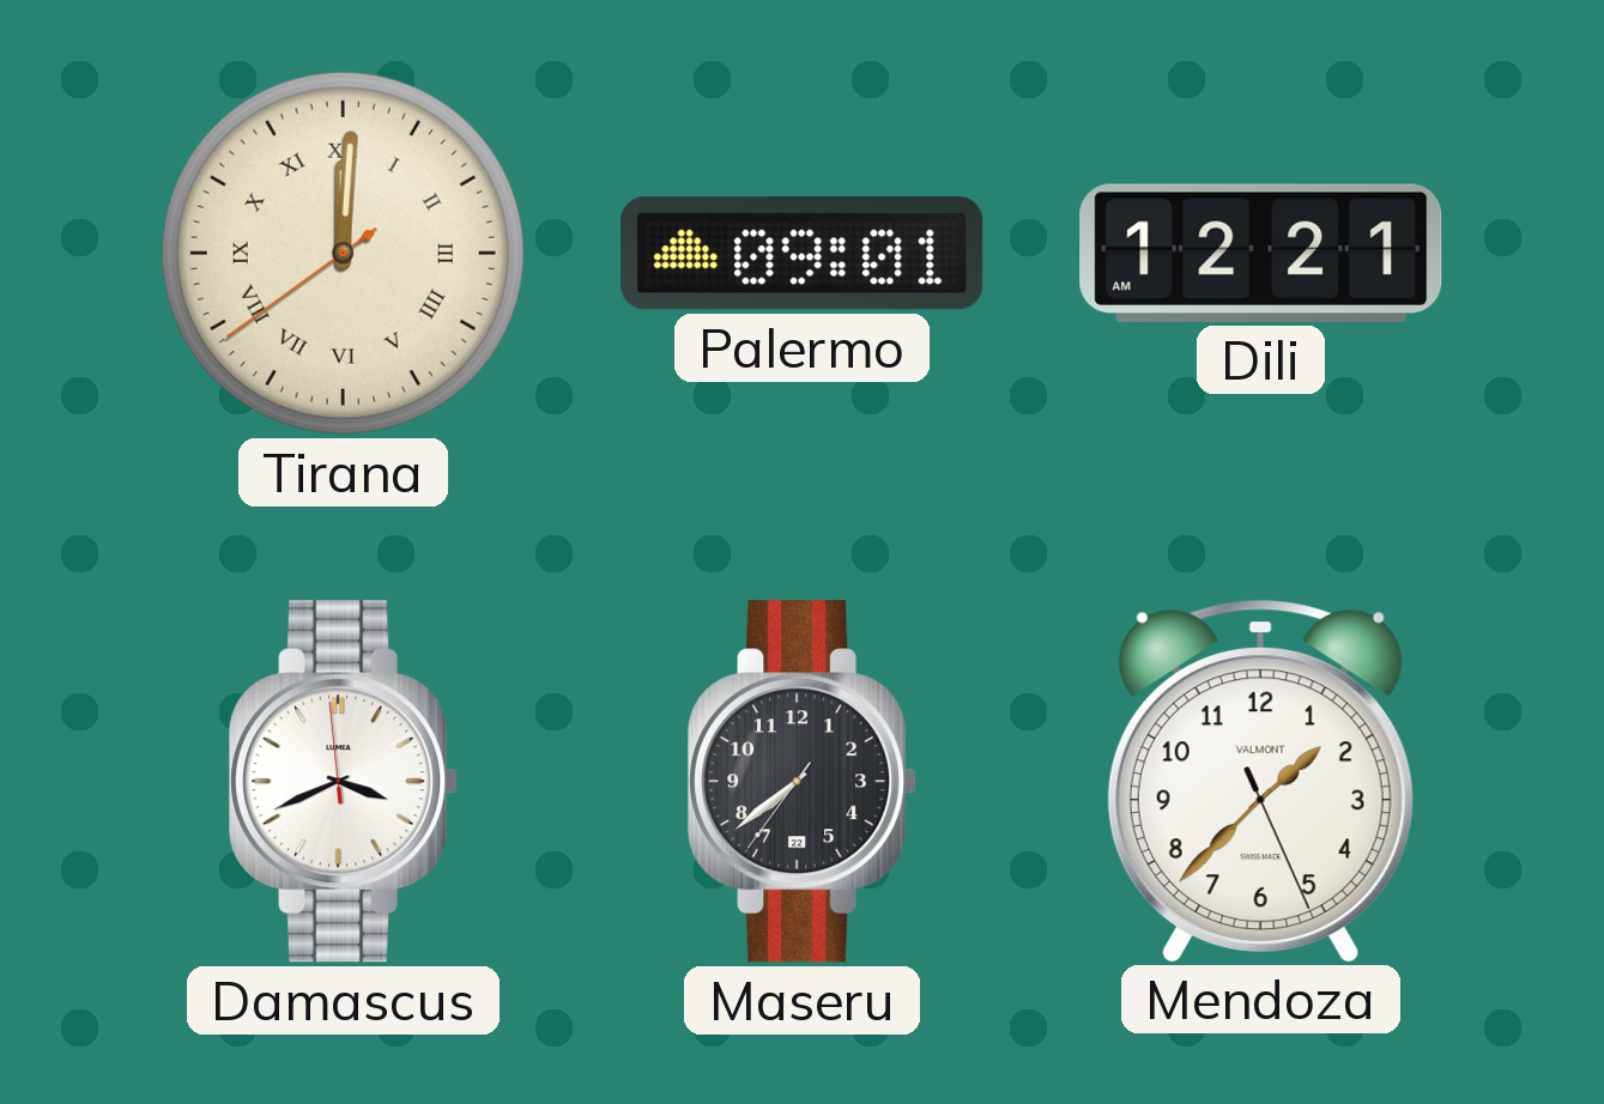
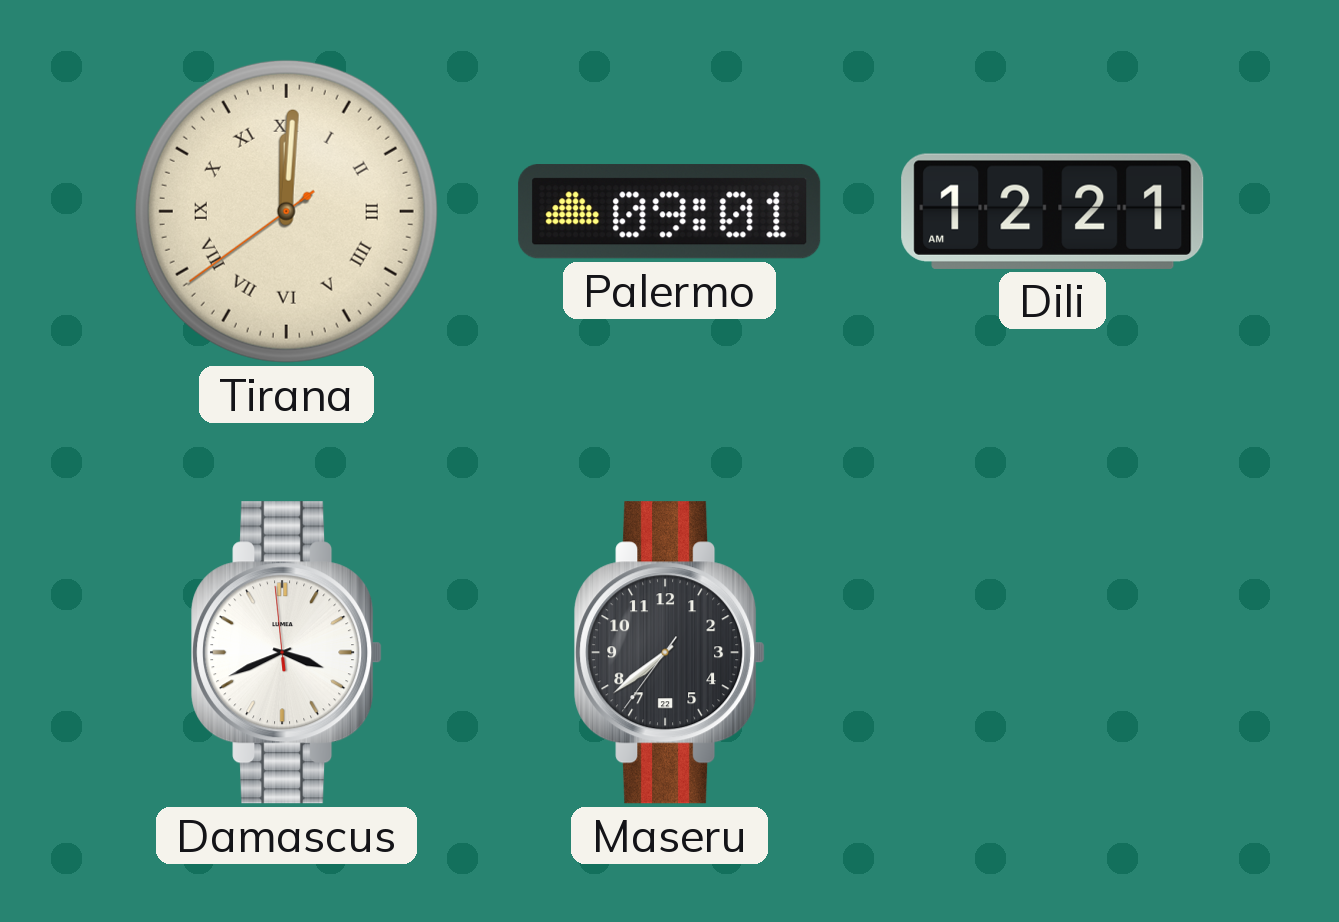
Mendoza: 1:37 -> none
